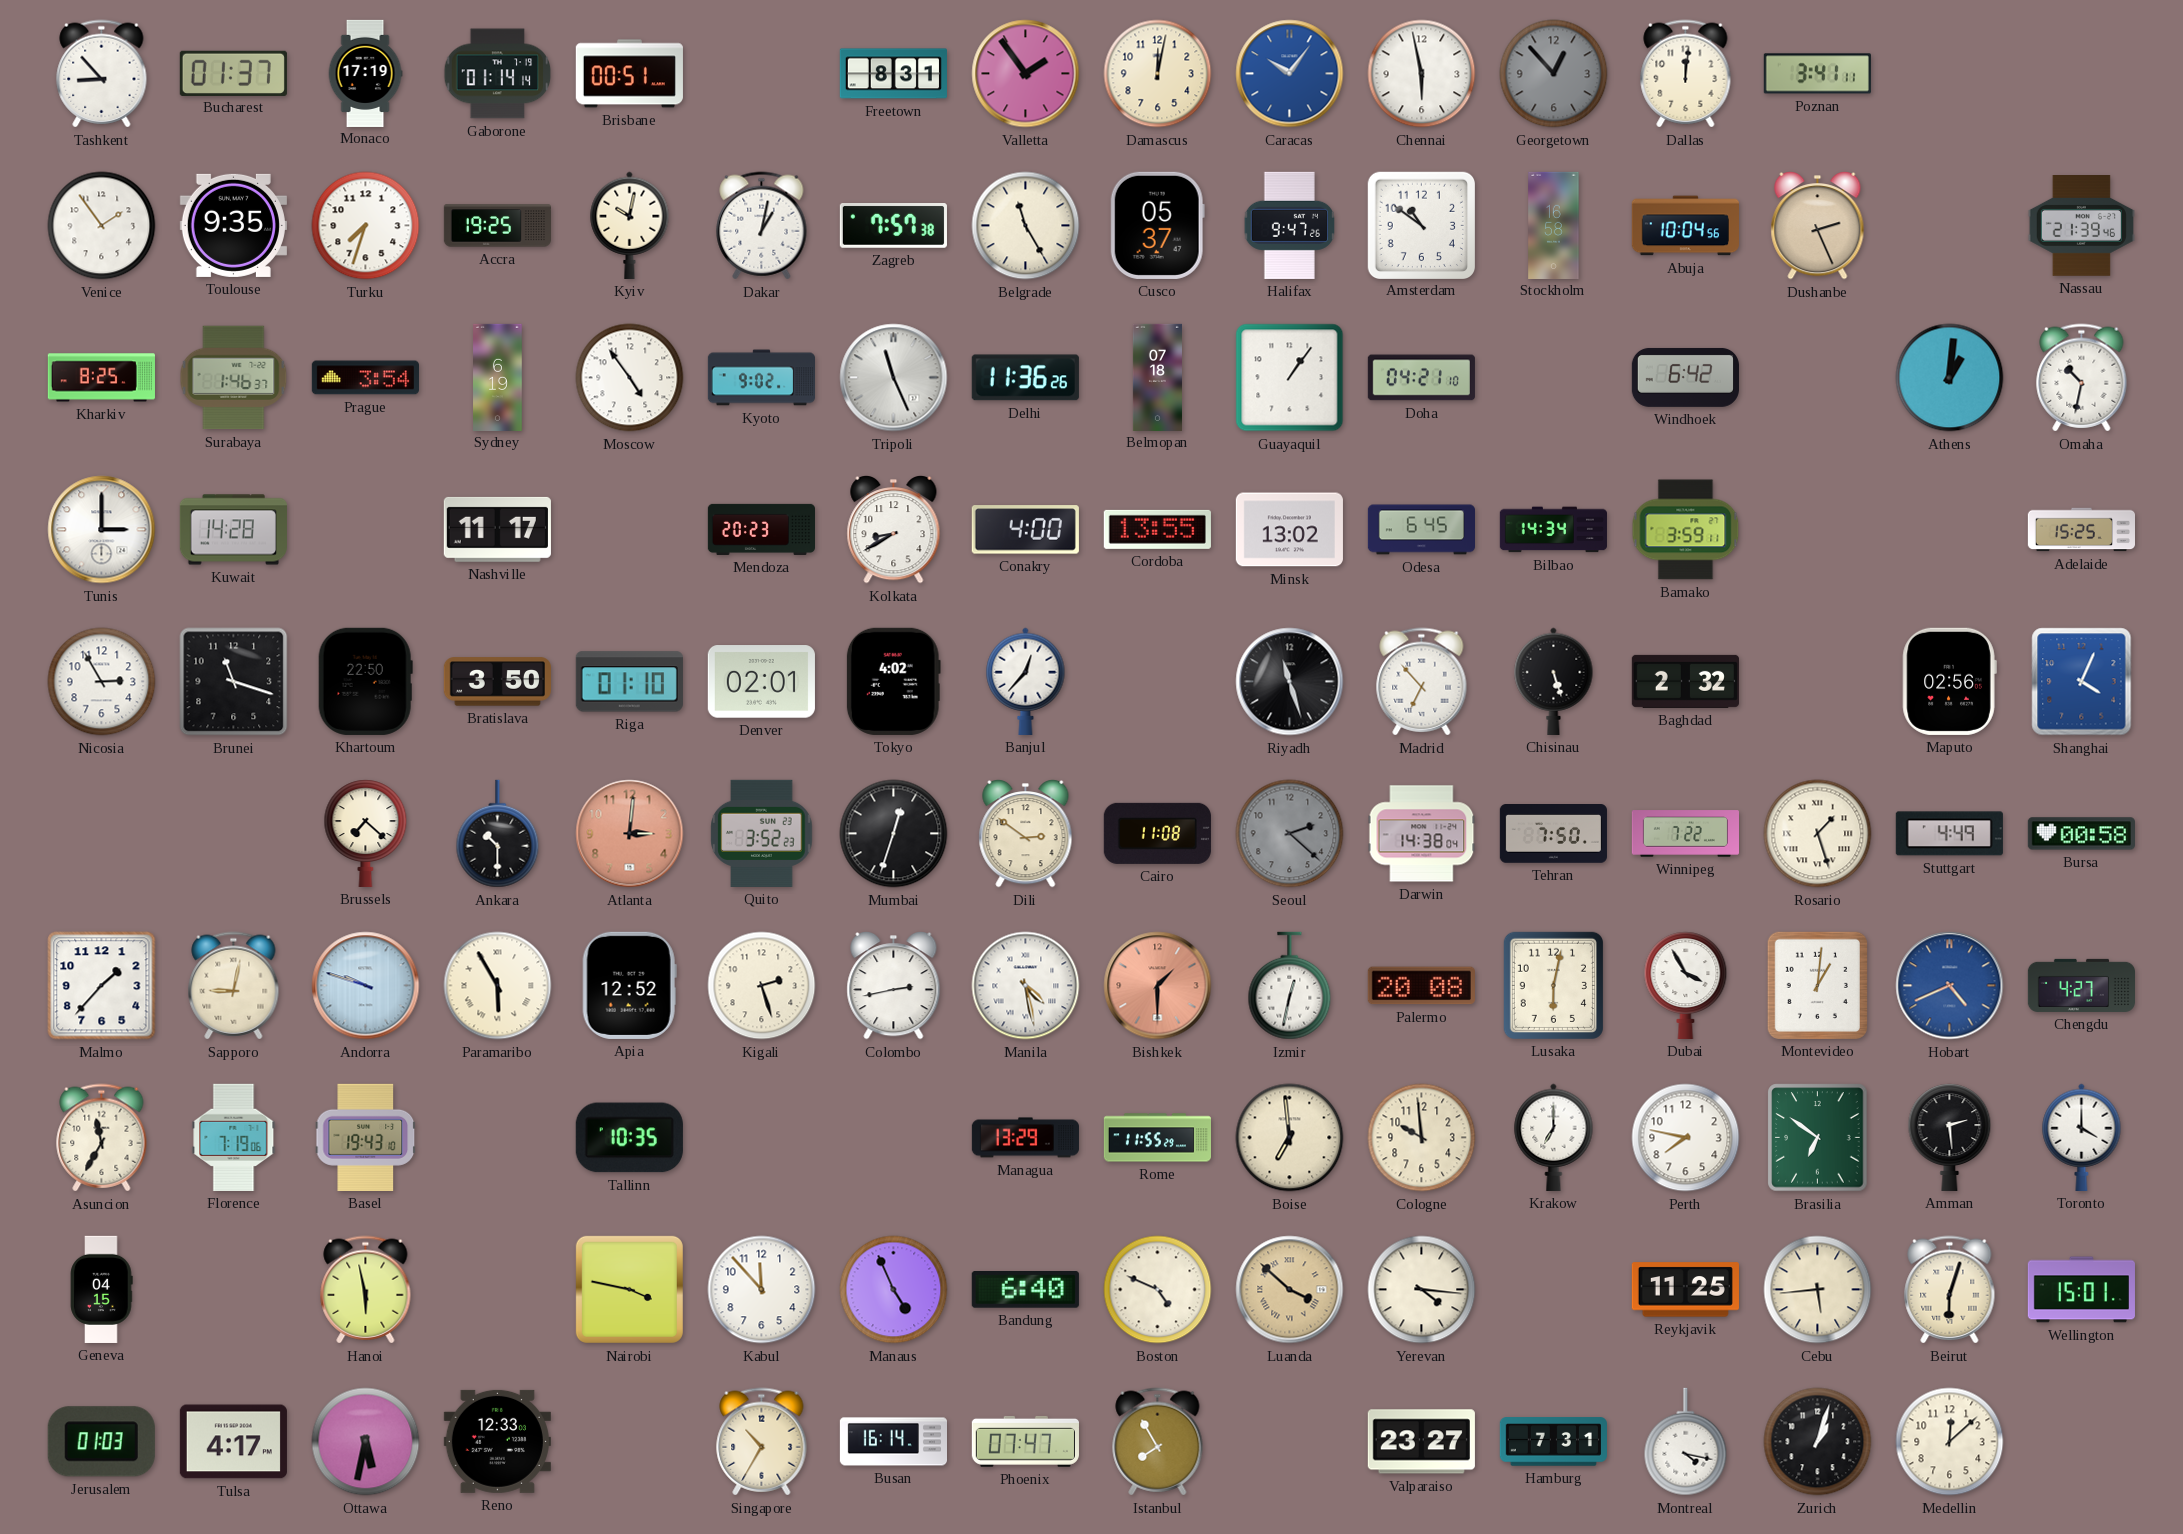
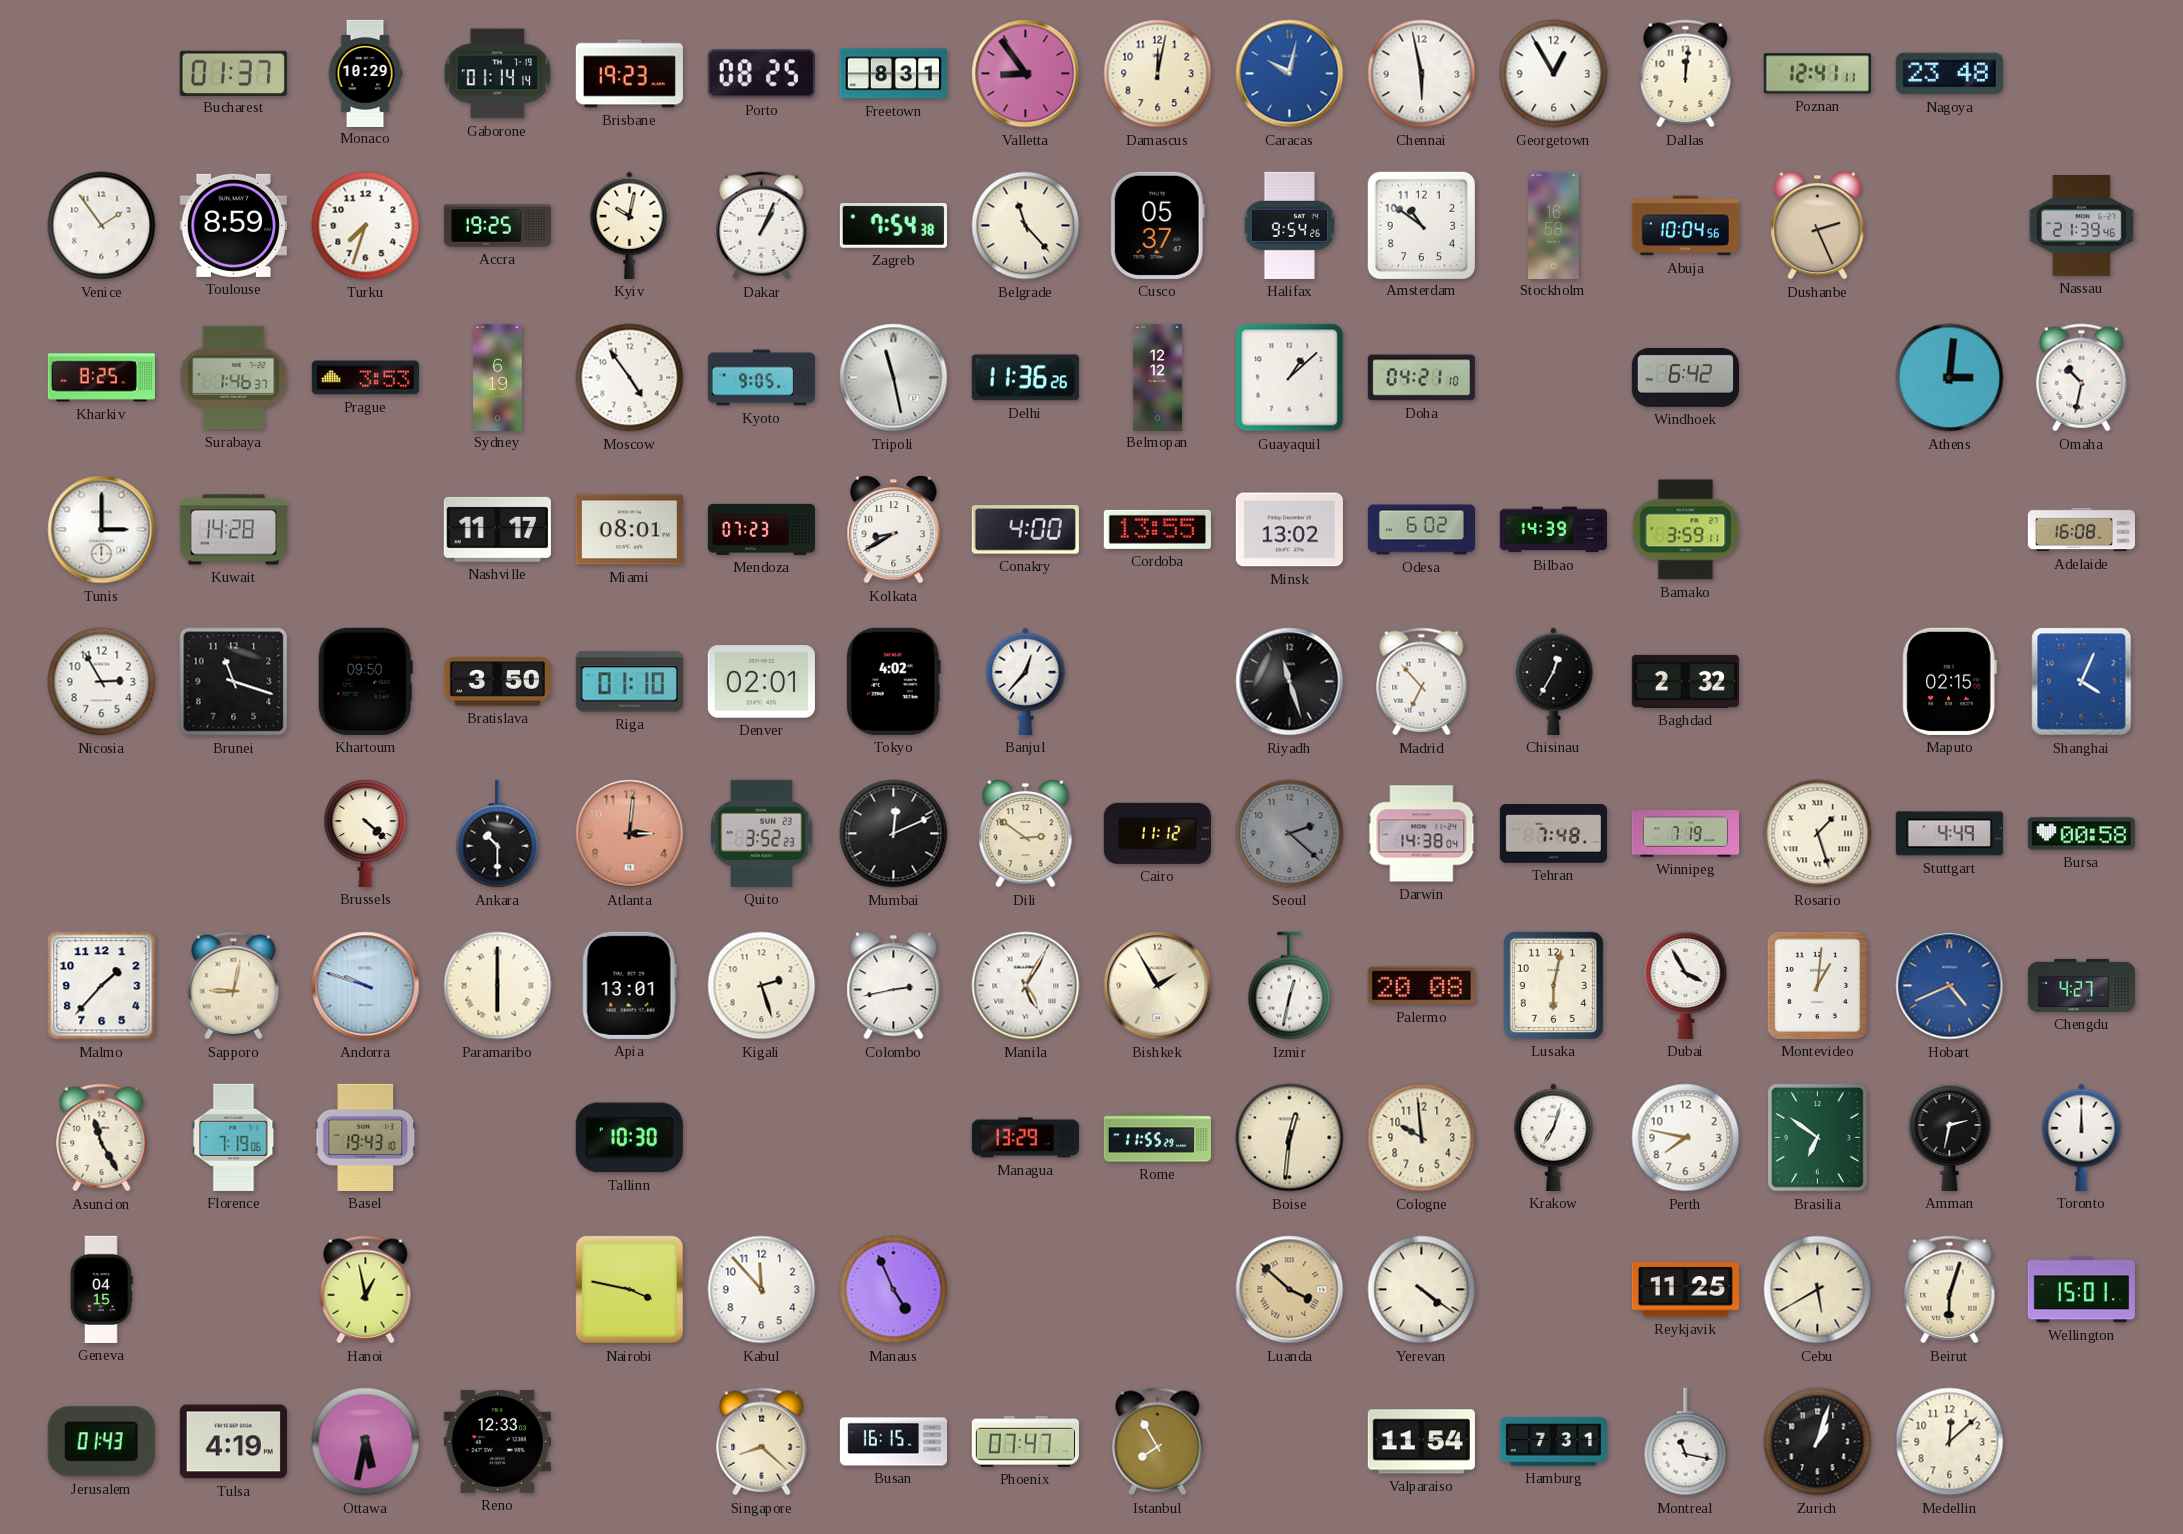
Tashkent: 8:53 -> none
Monaco: 17:19 -> 10:29
Brisbane: 00:51 -> 19:23
Porto: none -> 08:25
Valletta: 1:54 -> 8:54
Caracas: 10:06 -> 10:02
Georgetown: 12:53 -> 12:55
Georgetown dial: grey -> white
Poznan: 3:41 -> 12:41
Nagoya: none -> 23:48
Toulouse: 9:35 -> 8:59
Dakar: 1:02 -> 1:04
Zagreb: 7:57 -> 7:54
Belgrade: 11:25 -> 11:23
Halifax: 9:47 -> 9:54
Prague: 3:54 -> 3:53
Kyoto: 9:02 -> 9:05
Tripoli: 11:26 -> 11:28
Belmopan: 07:18 -> 12:12
Guayaquil: 1:06 -> 1:08
Athens: 1:01 -> 3:01
Miami: none -> 08:01
Mendoza: 20:23 -> 07:23
Odesa: 6:45 -> 6:02
Bilbao: 14:34 -> 14:39
Adelaide: 15:25 -> 16:08
Khartoum: 22:50 -> 09:50
Chisinau: 5:27 -> 12:35
Maputo: 02:56 -> 02:15
Brussels: 7:22 -> 4:22
Mumbai: 12:33 -> 12:11
Cairo: 11:08 -> 11:12
Tehran: 7:50 -> 7:48
Winnipeg: 7:22 -> 7:19
Paramaribo: 5:55 -> 6:00
Apia: 12:52 -> 13:01
Manila: 4:28 -> 5:05
Bishkek: 1:30 -> 1:55
Bishkek dial: salmon -> cream
Asuncion: 11:35 -> 11:25
Tallinn: 10:35 -> 10:30
Boise: 6:59 -> 12:31
Krakow: 7:00 -> 7:03
Amman: 2:29 -> 2:32
Toronto: 4:00 -> 12:00
Hanoi: 5:58 -> 12:58
Bandung: 6:40 -> none
Boston: 4:49 -> none
Yerevan: 4:16 -> 4:21
Cebu: 5:44 -> 5:40
Jerusalem: 01:03 -> 01:43
Tulsa: 4:17 -> 4:19
Singapore: 10:35 -> 8:22
Busan: 16:14 -> 16:15
Valparaiso: 23:27 -> 11:54
Montreal: 4:17 -> 11:17
